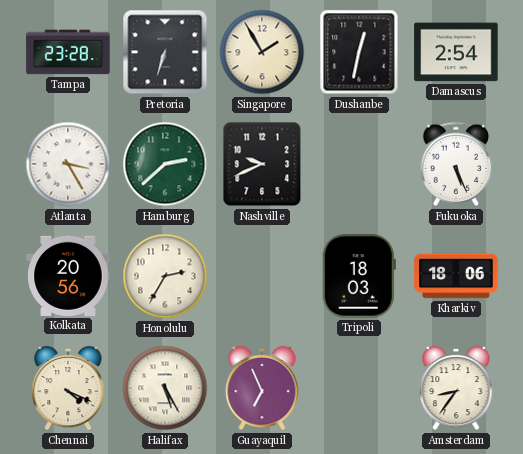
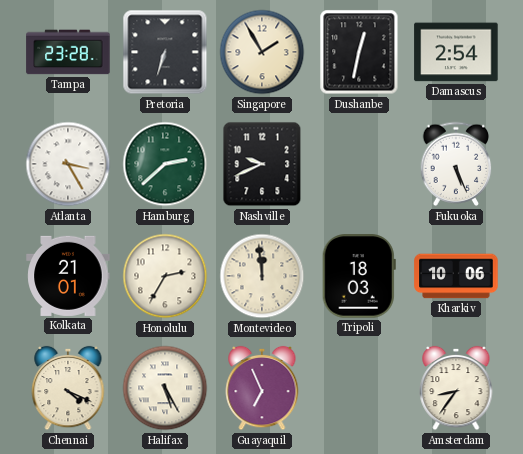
Kolkata: 20:56 -> 21:01
Montevideo: none -> 11:59
Kharkiv: 18:06 -> 10:06
